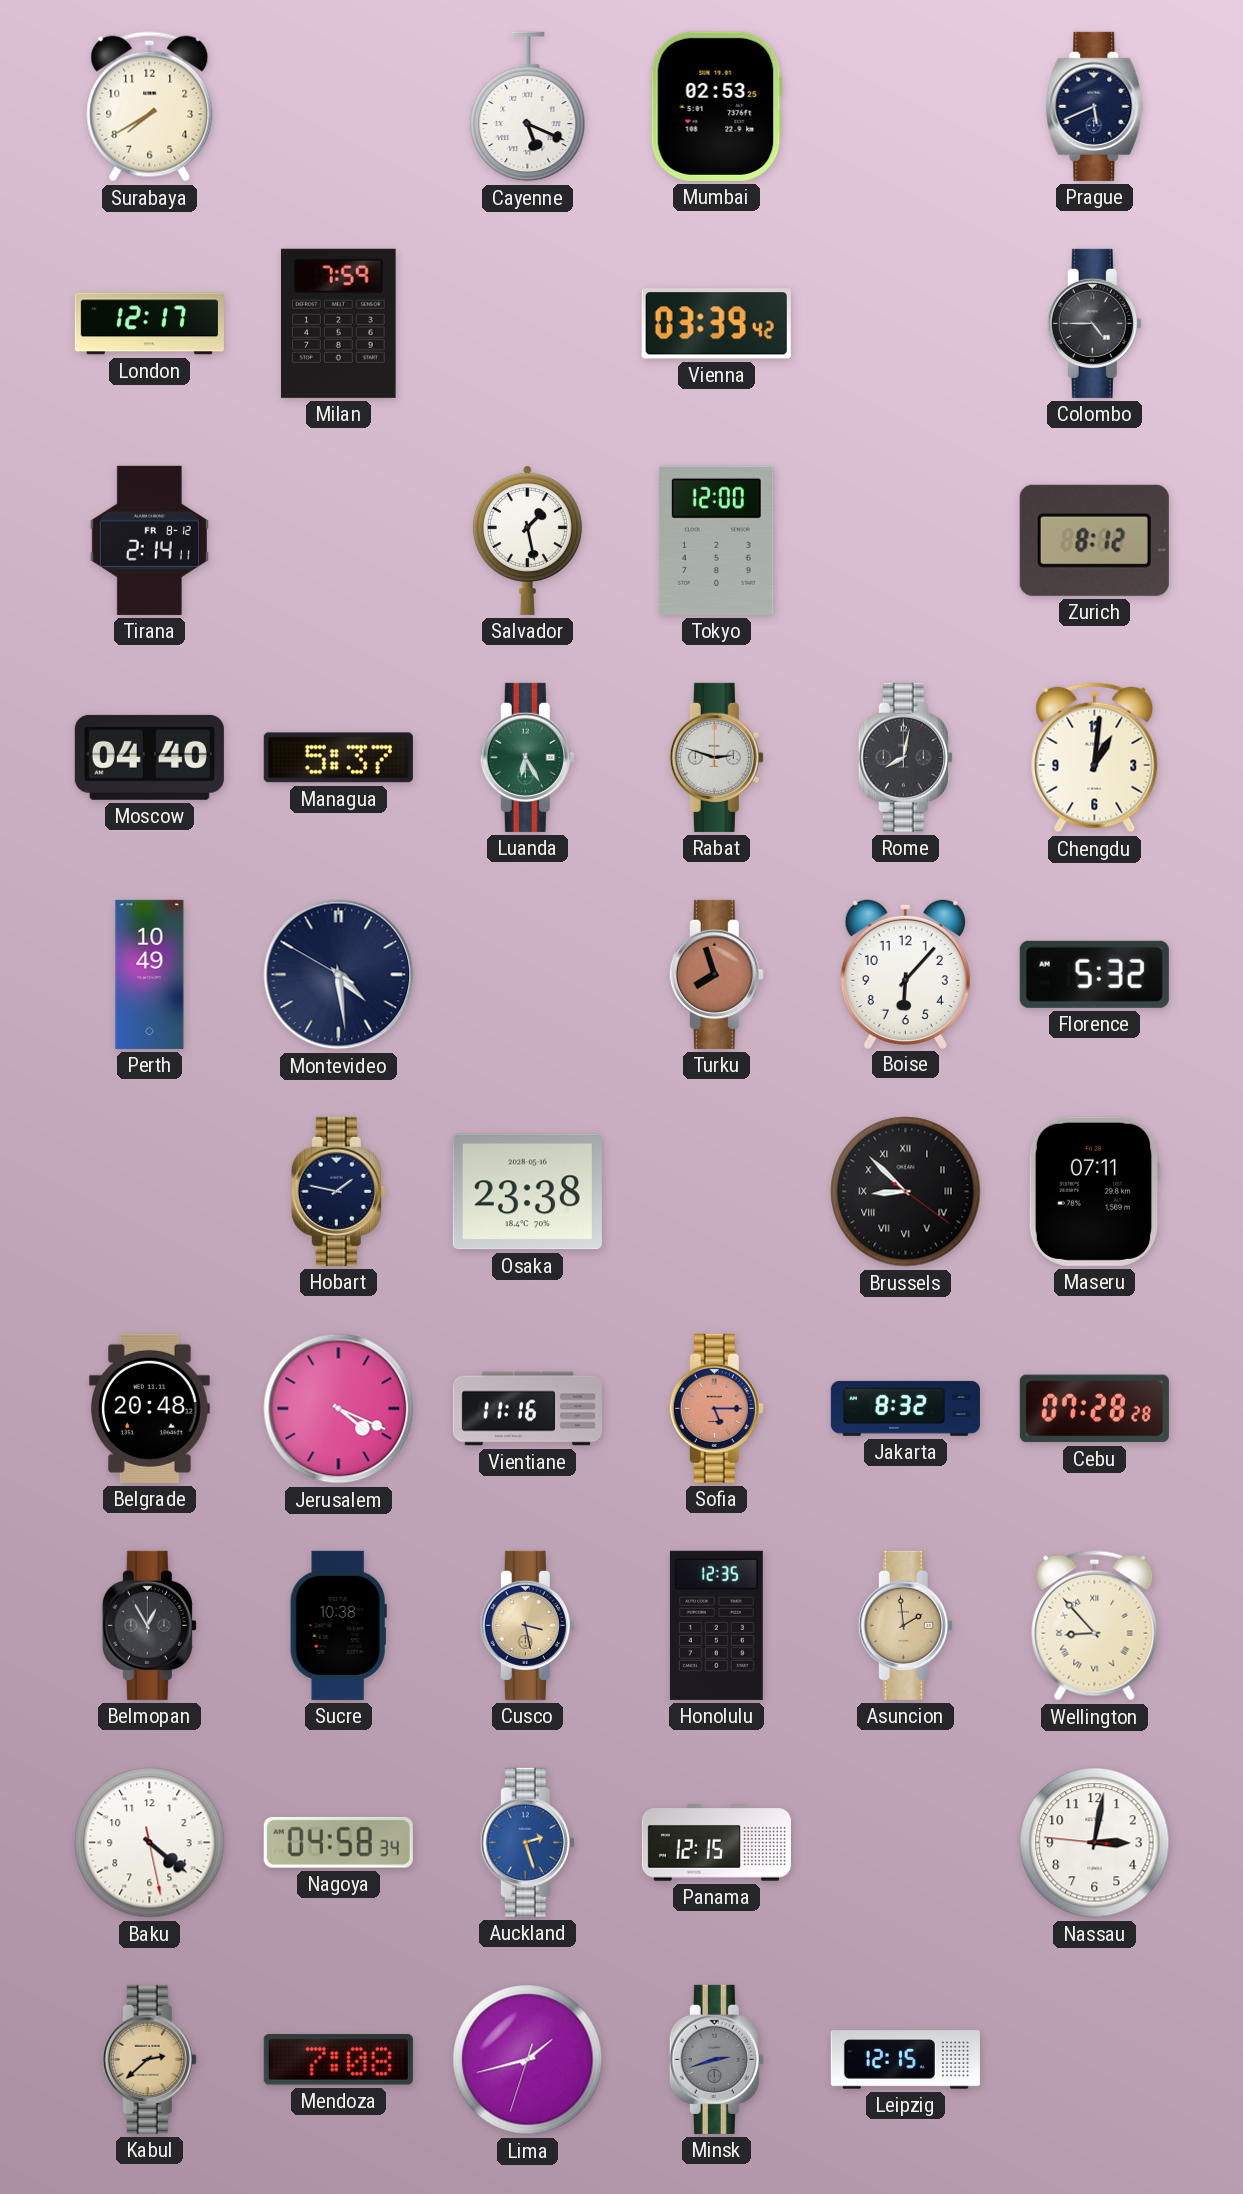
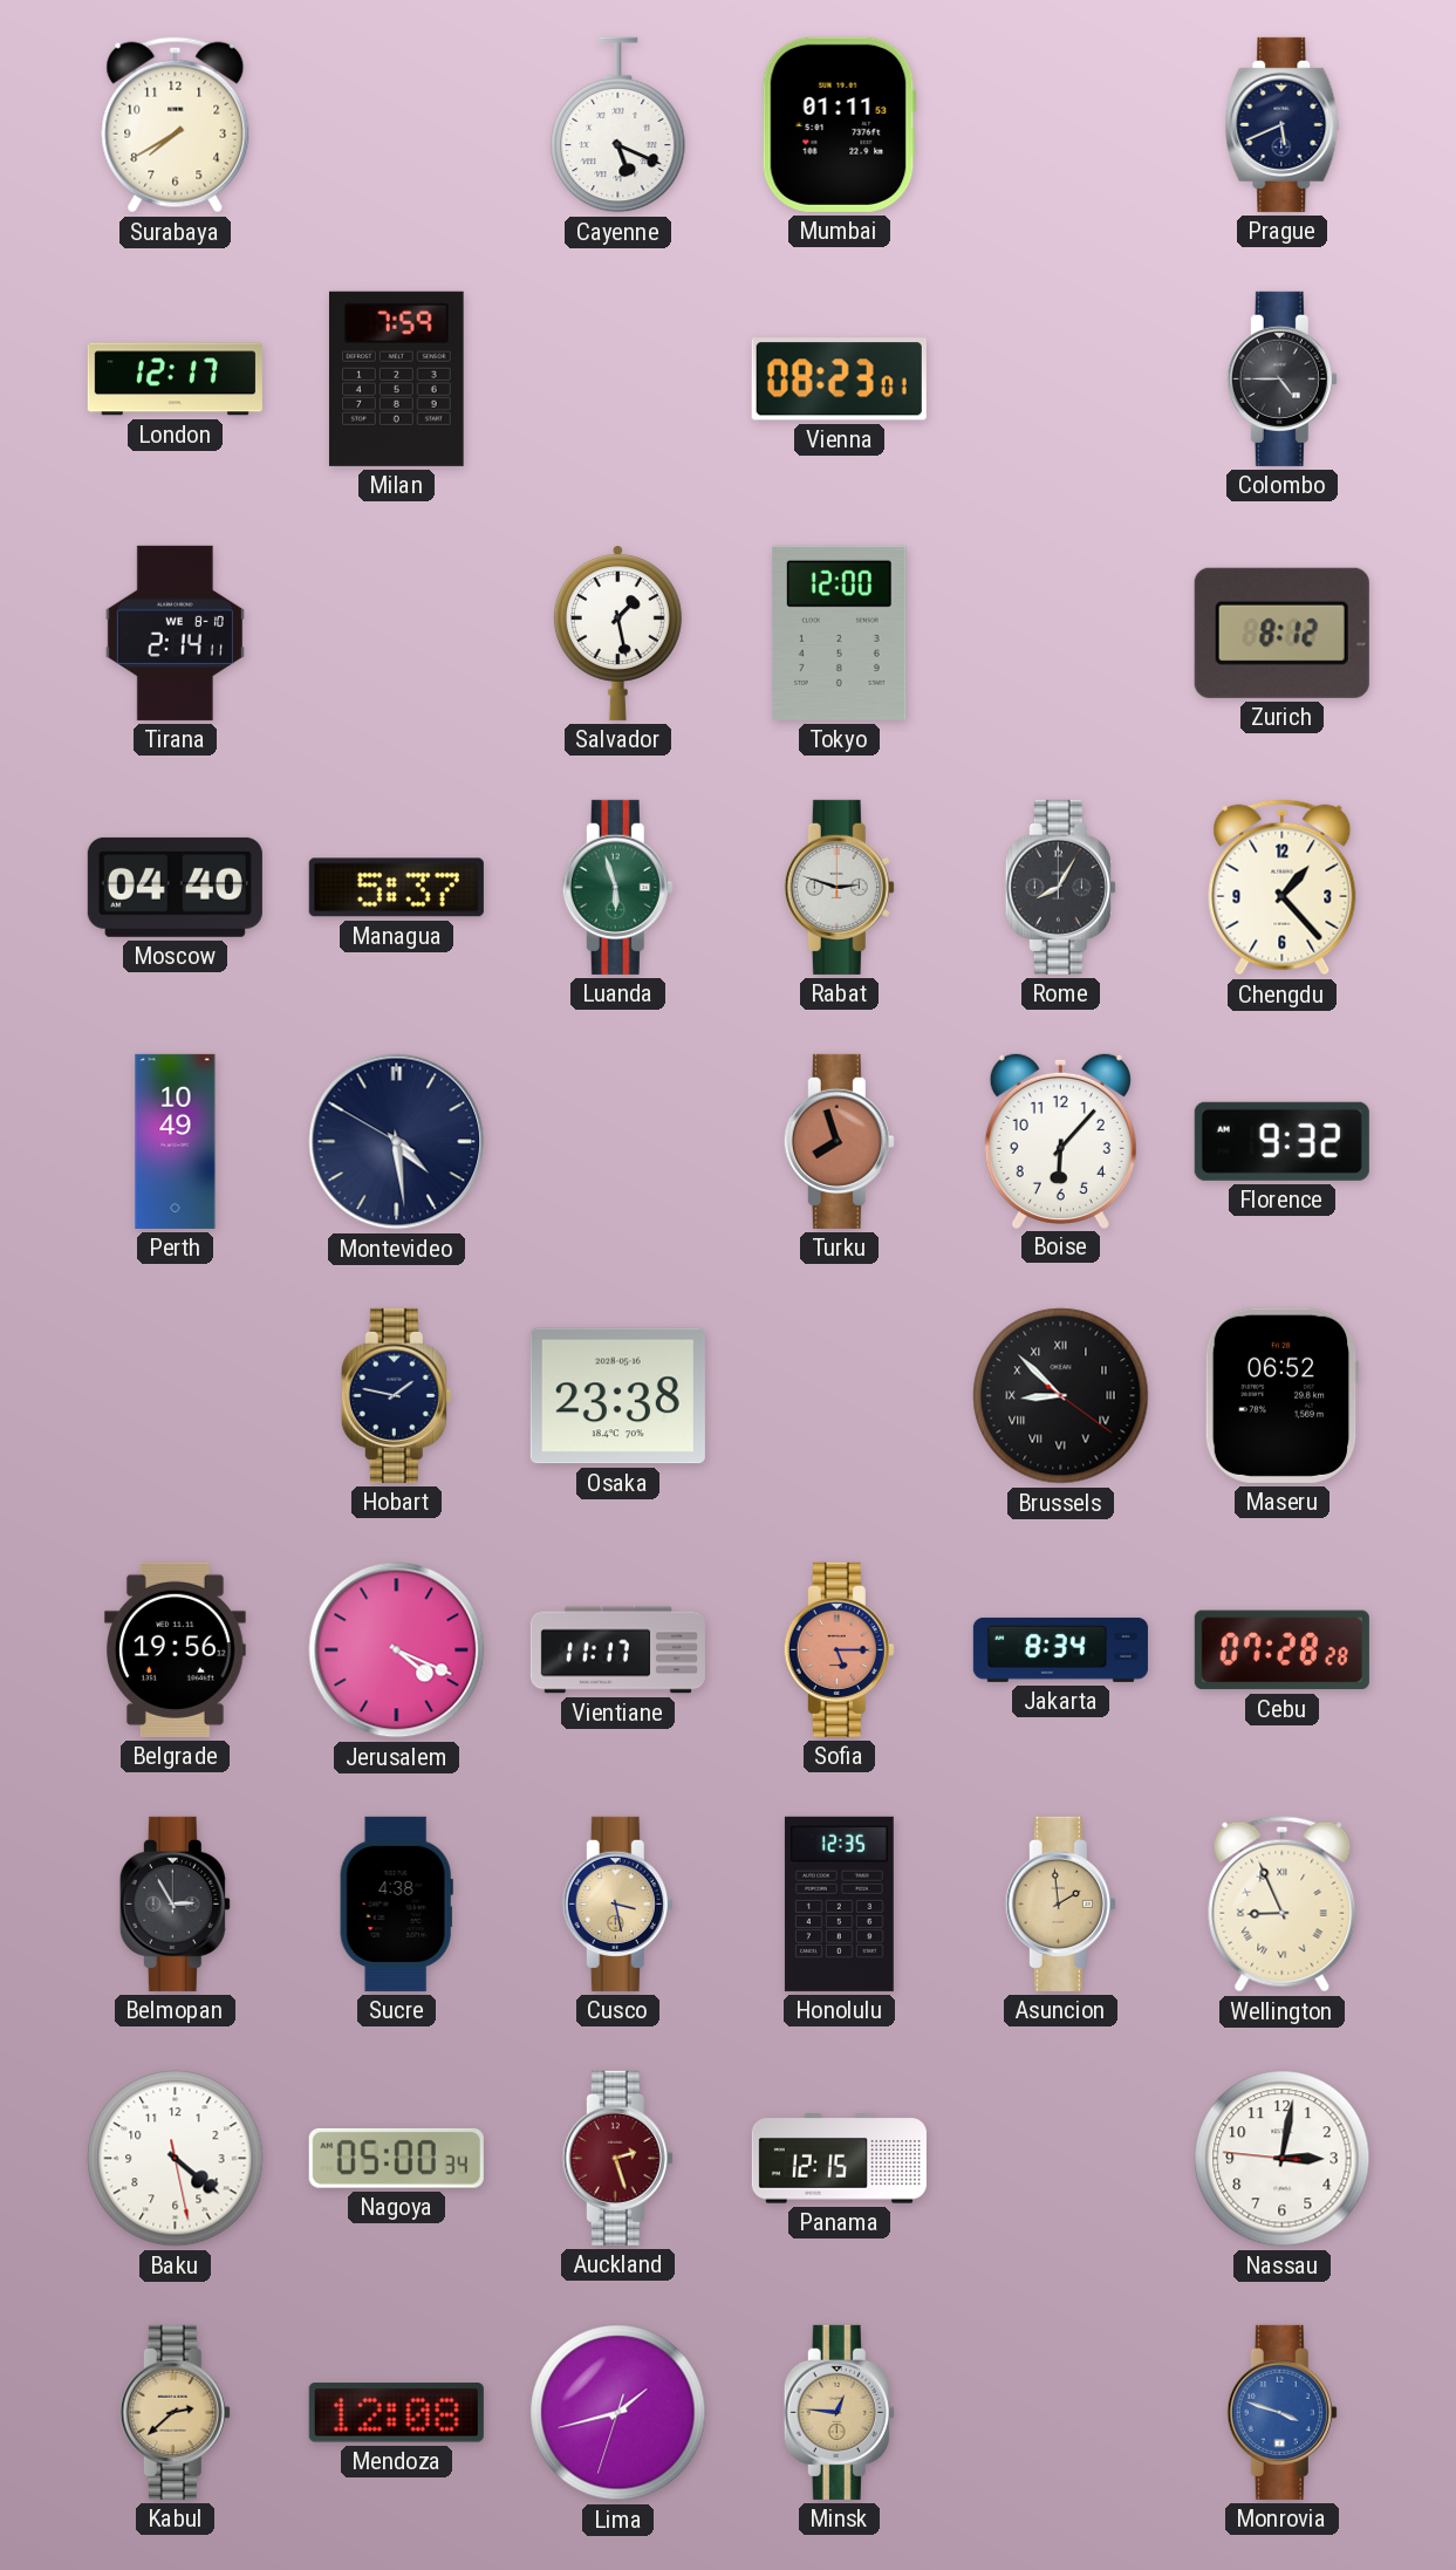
Mumbai: 02:53 -> 01:11
Vienna: 03:39 -> 08:23
Tirana date: FR 8-12 -> WE 8-10
Luanda: 6:25 -> 5:57
Rome: 8:02 -> 8:05
Chengdu: 1:01 -> 1:23
Florence: 5:32 -> 9:32
Maseru: 07:11 -> 06:52
Belgrade: 20:48 -> 19:56
Vientiane: 11:16 -> 11:17
Jakarta: 8:32 -> 8:34
Belmopan: 12:55 -> 2:55
Sucre: 10:38 -> 4:38
Wellington: 8:53 -> 8:56
Nagoya: 04:58 -> 05:00
Auckland dial: blue -> burgundy
Mendoza: 7:08 -> 12:08
Minsk: 2:42 -> 12:46
Minsk dial: grey -> champagne
Leipzig: 12:15 -> none
Monrovia: none -> 3:48
